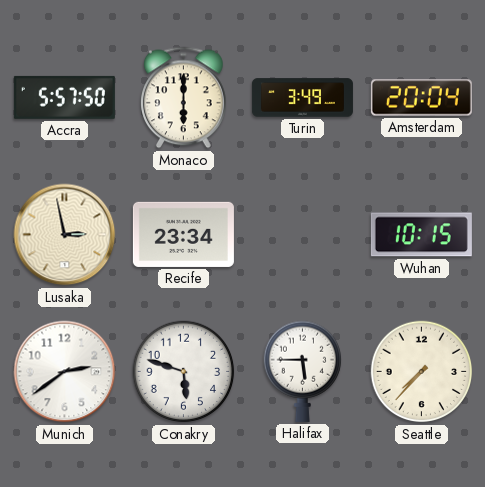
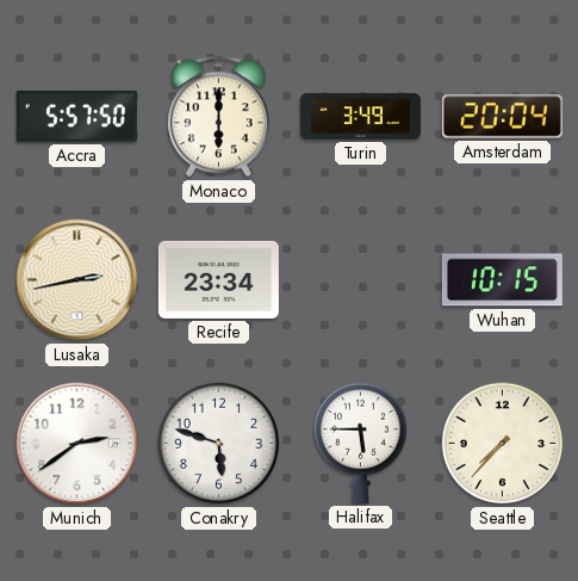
Lusaka: 2:58 -> 2:43
